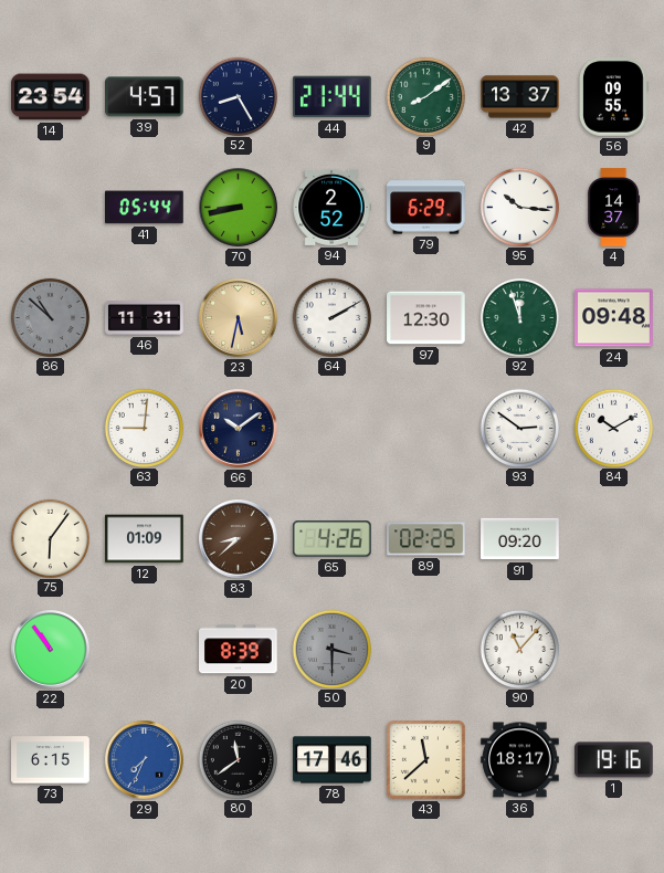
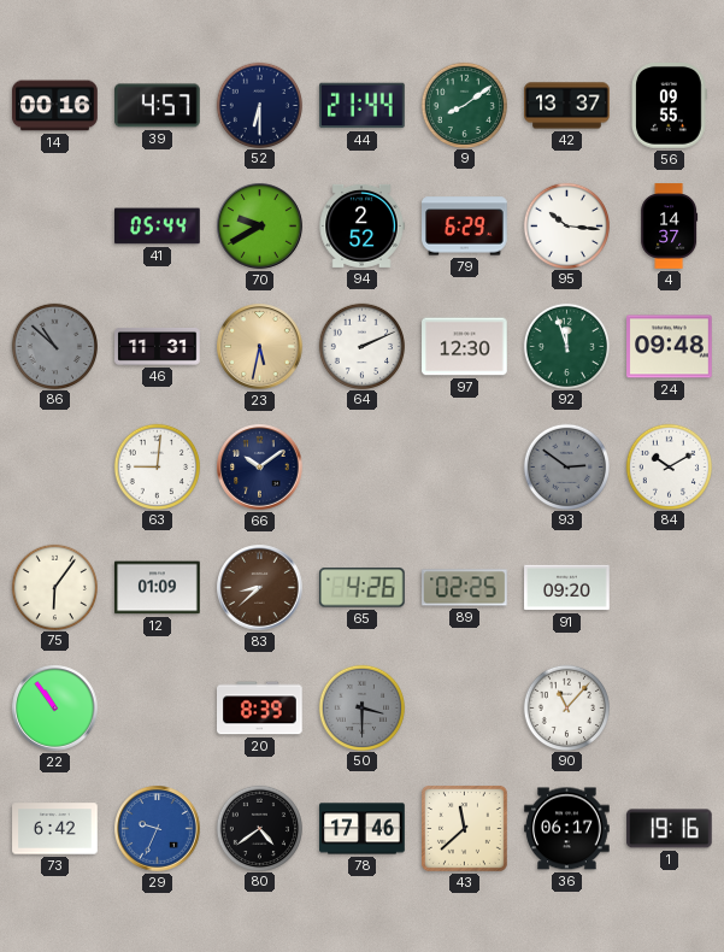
14: 23:54 -> 00:16
52: 8:25 -> 6:30
70: 8:43 -> 9:40
64: 2:10 -> 2:11
93 dial: white -> grey
73: 6:15 -> 6:42
29: 7:34 -> 9:34
80: 11:39 -> 4:39
36: 18:17 -> 06:17
